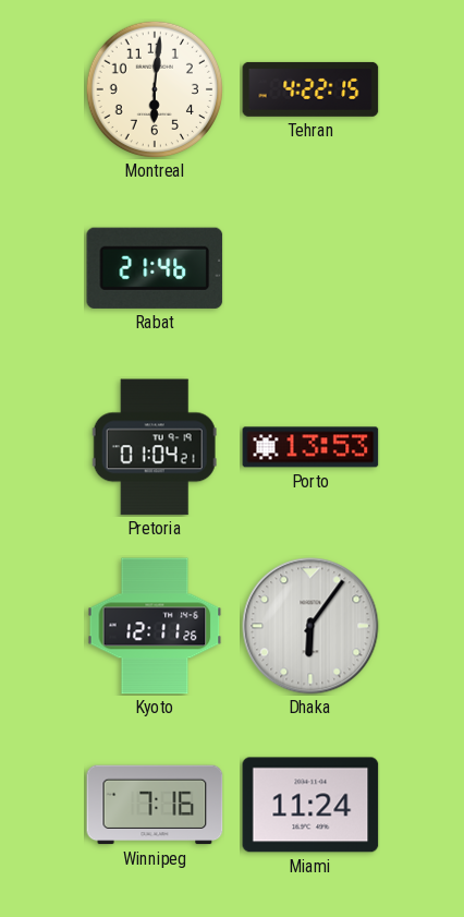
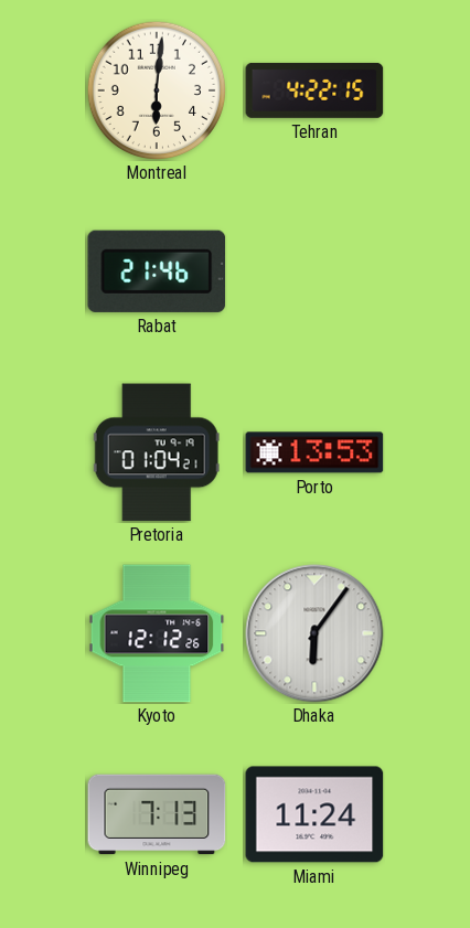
Kyoto: 12:11 -> 12:12
Winnipeg: 7:16 -> 7:13
